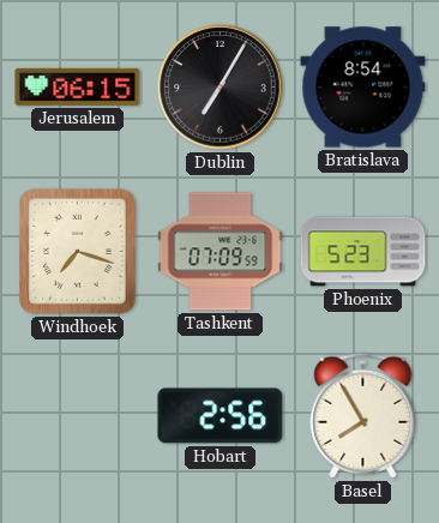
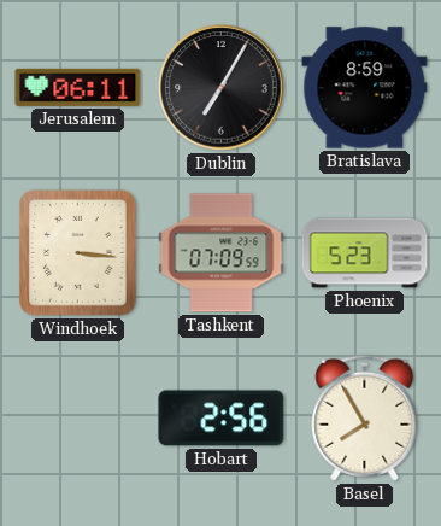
Jerusalem: 06:15 -> 06:11
Bratislava: 8:54 -> 8:59
Windhoek: 7:18 -> 3:16
